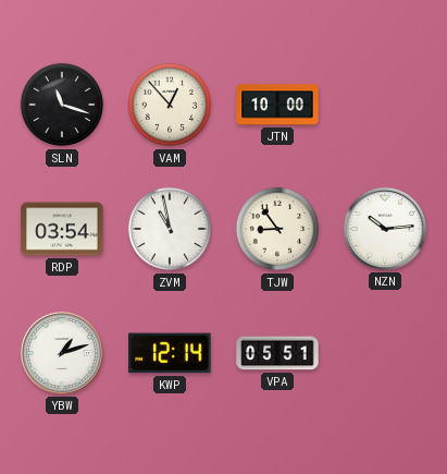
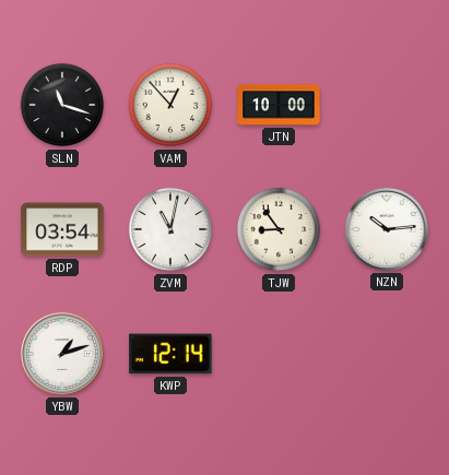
ZVM: 10:58 -> 11:02
VPA: 05:51 -> none
